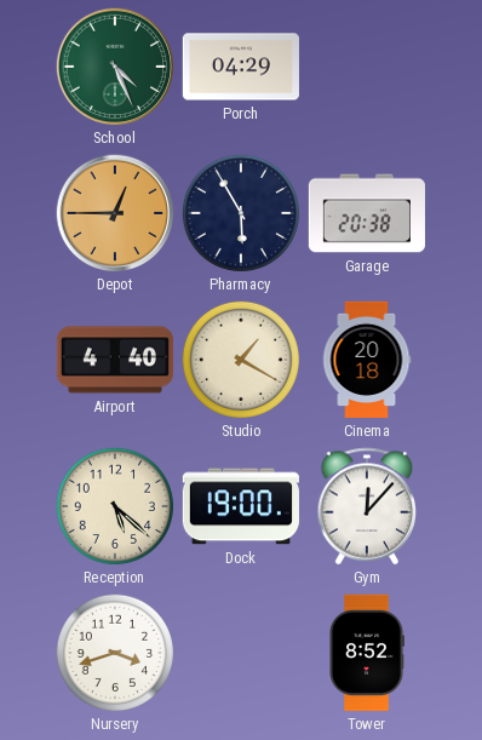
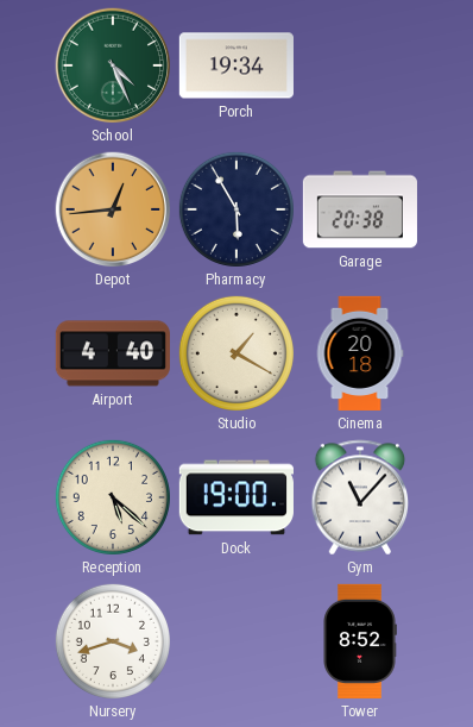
Porch: 04:29 -> 19:34
Depot: 12:45 -> 12:44
Gym: 12:07 -> 11:07
